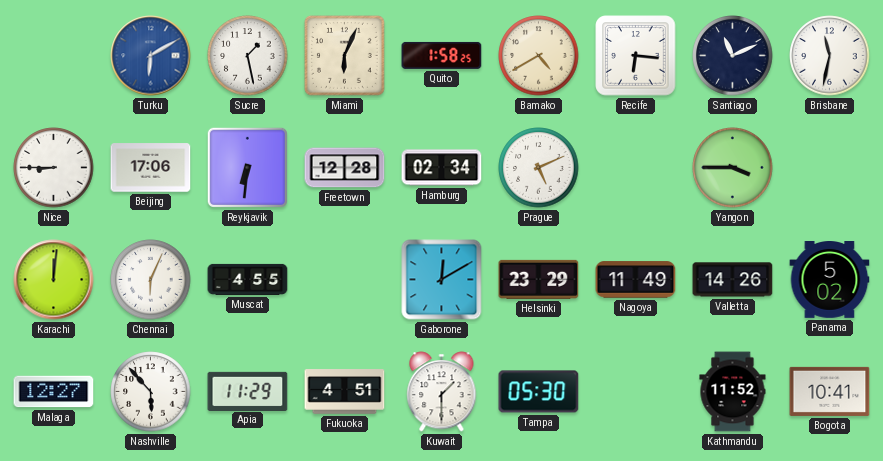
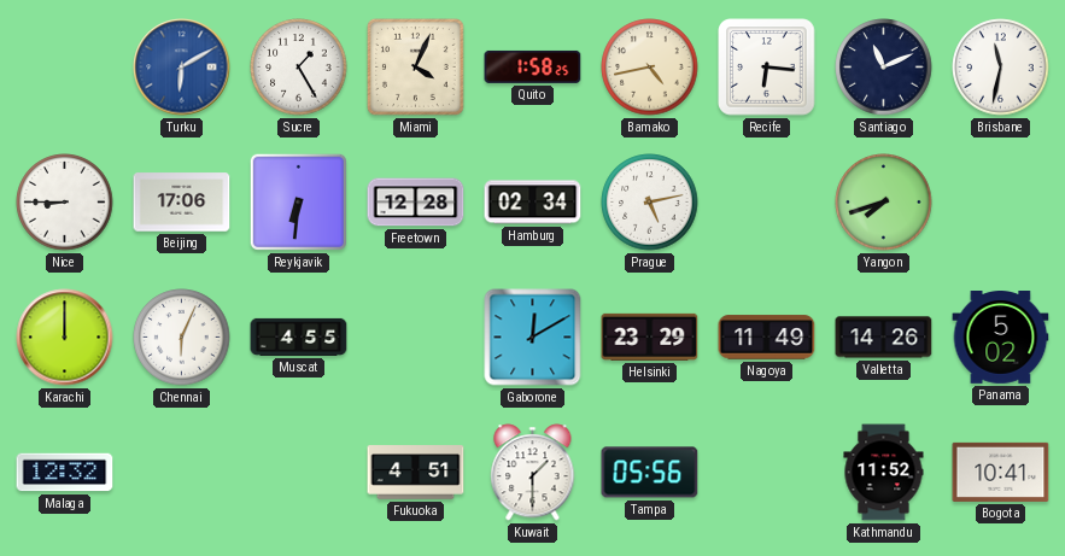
Sucre: 1:28 -> 1:25
Miami: 6:04 -> 4:04
Bamako: 4:40 -> 4:43
Prague: 5:11 -> 5:13
Yangon: 3:45 -> 7:42
Karachi: 12:01 -> 12:00
Malaga: 12:27 -> 12:32
Nashville: 5:53 -> none
Apia: 11:29 -> none
Tampa: 05:30 -> 05:56
